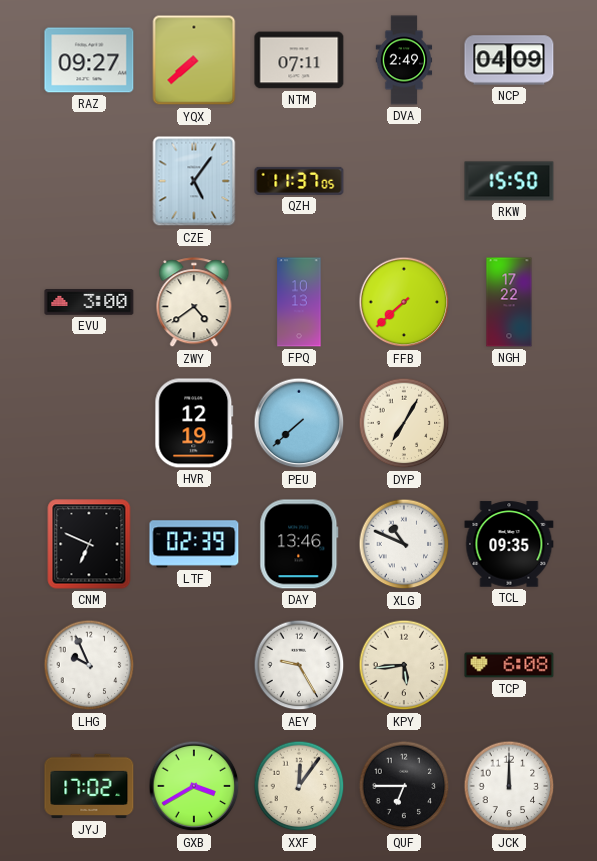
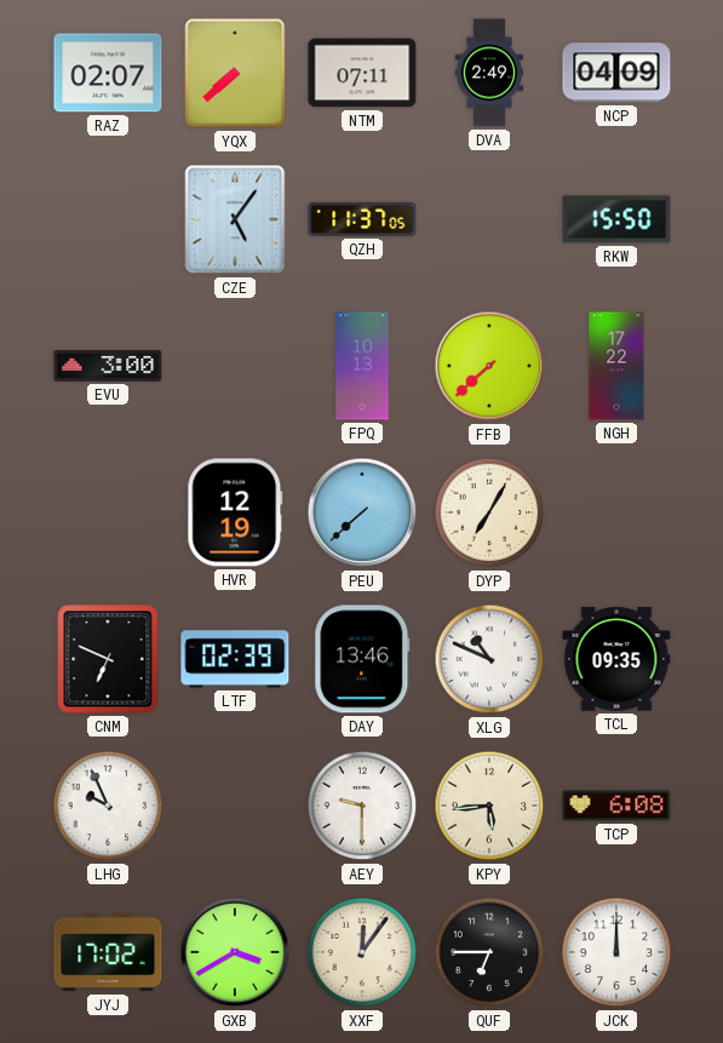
RAZ: 09:27 -> 02:07
ZWY: 4:39 -> none
AEY: 9:25 -> 9:30
